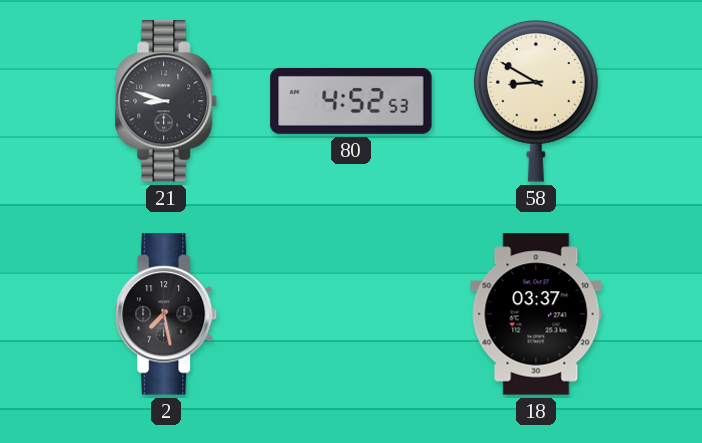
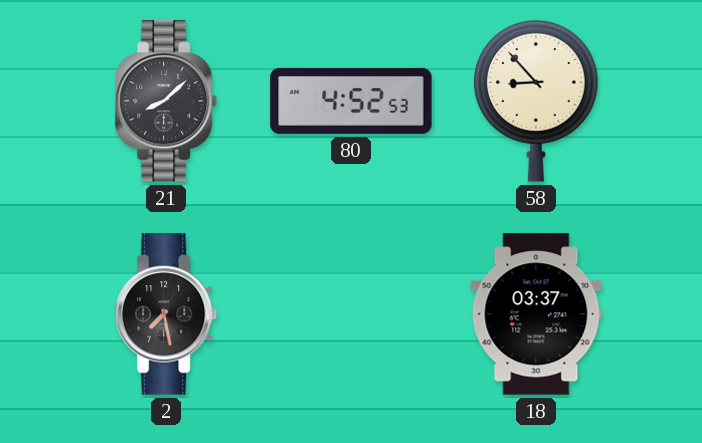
21: 8:48 -> 8:08
58: 8:50 -> 8:53
